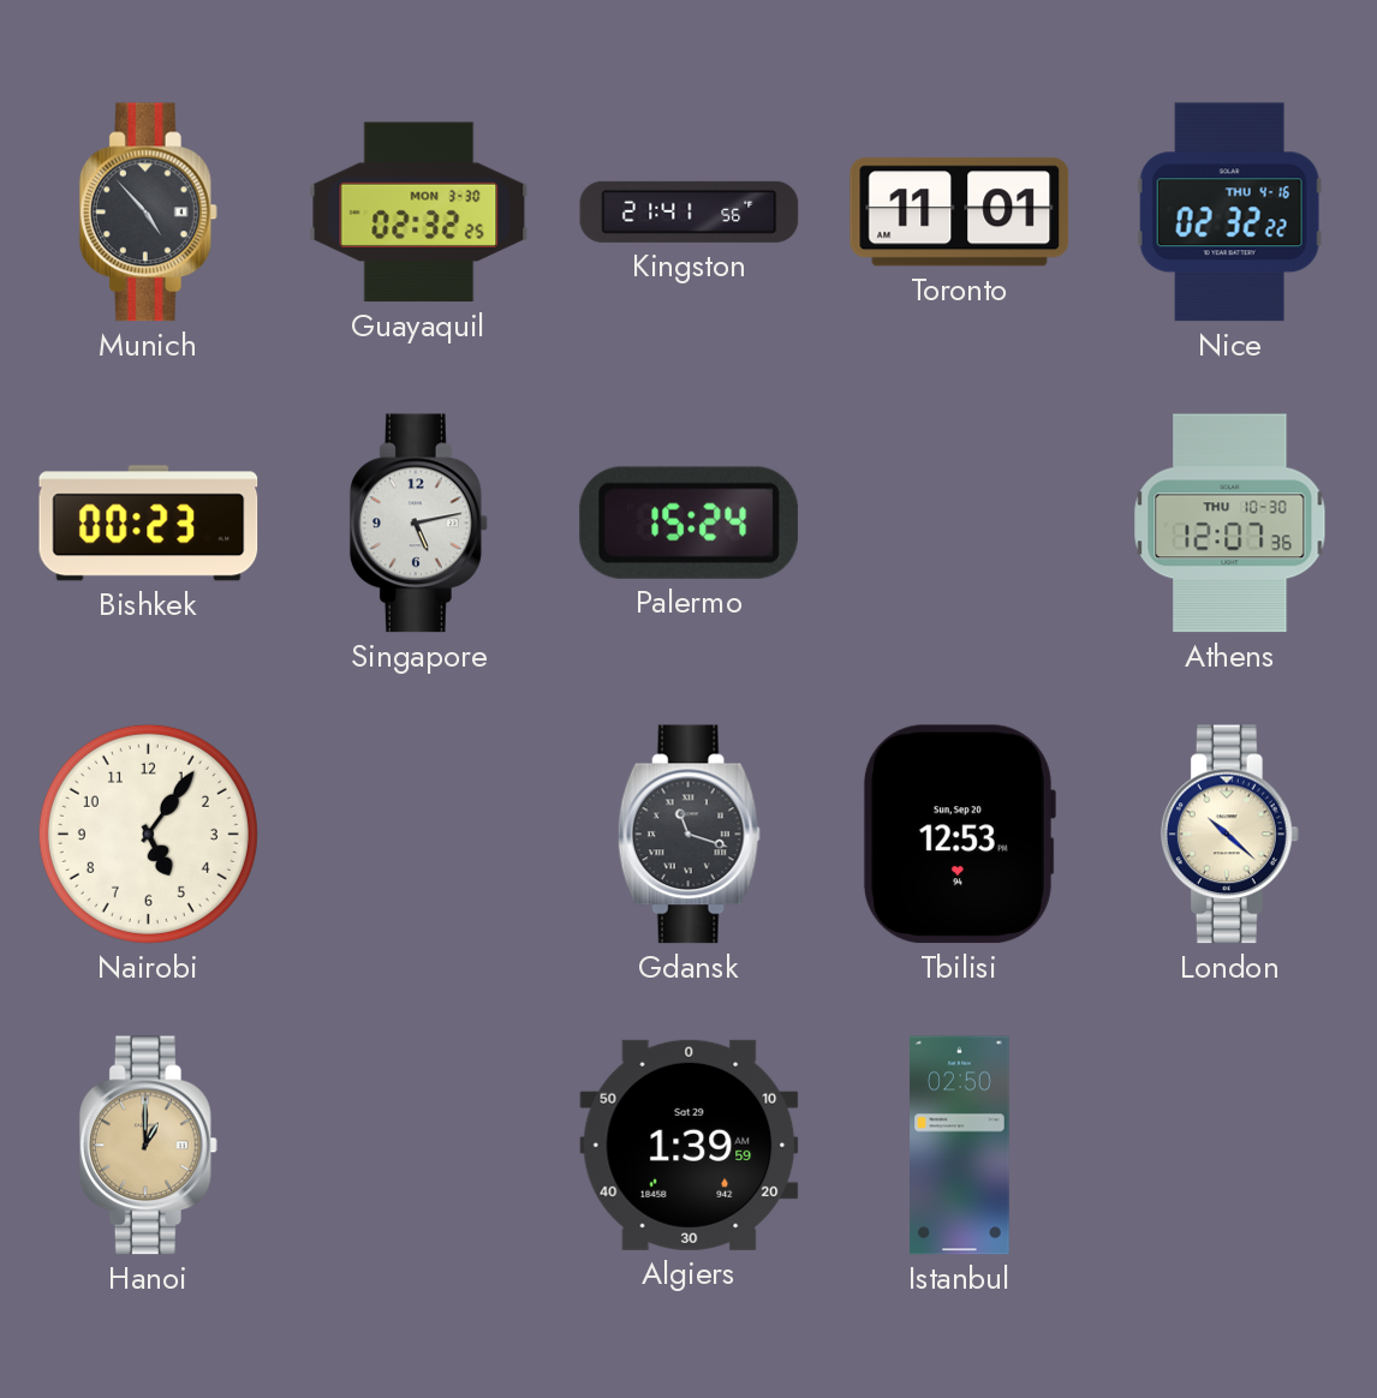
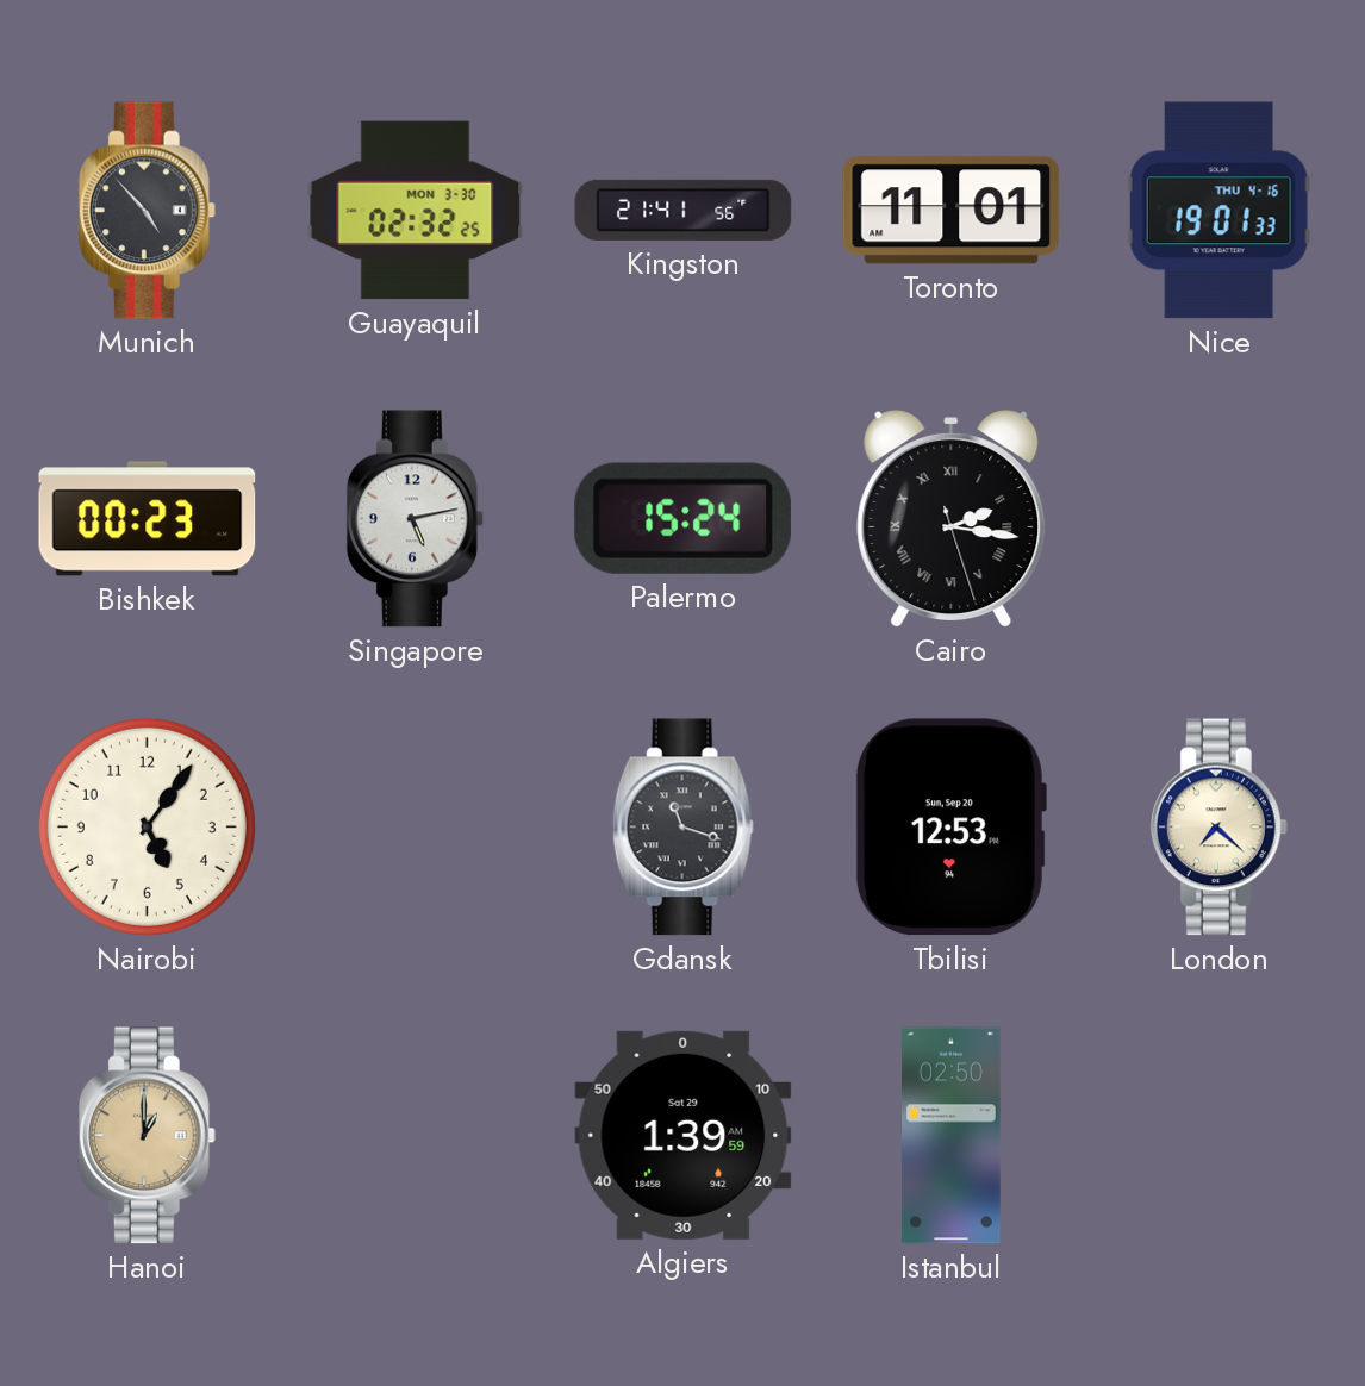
Nice: 02:32 -> 19:01
Cairo: none -> 2:16
Athens: 12:07 -> none
London: 10:22 -> 7:22
